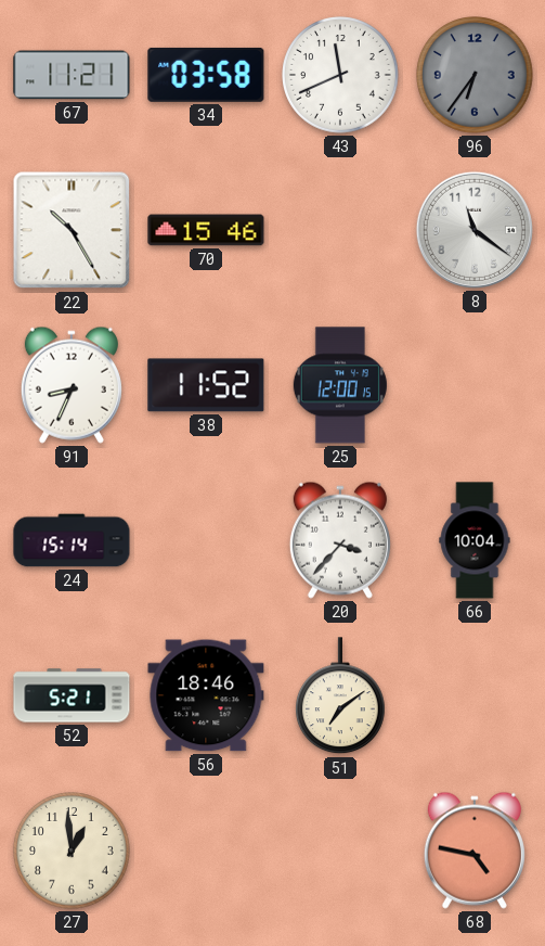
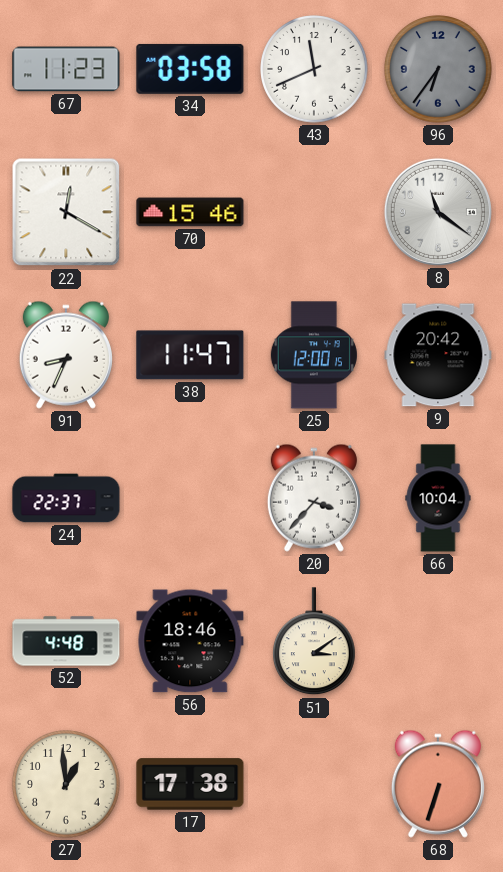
67: 11:21 -> 11:23
22: 10:25 -> 12:20
38: 11:52 -> 11:47
9: none -> 20:42
24: 15:14 -> 22:37
52: 5:21 -> 4:48
51: 7:09 -> 3:09
17: none -> 17:38
68: 4:47 -> 6:33
